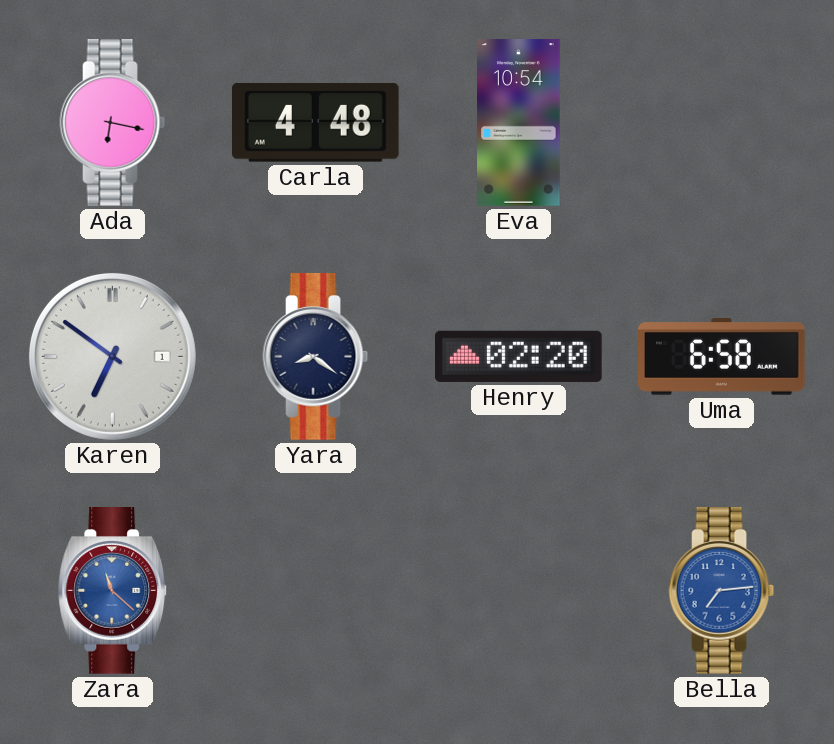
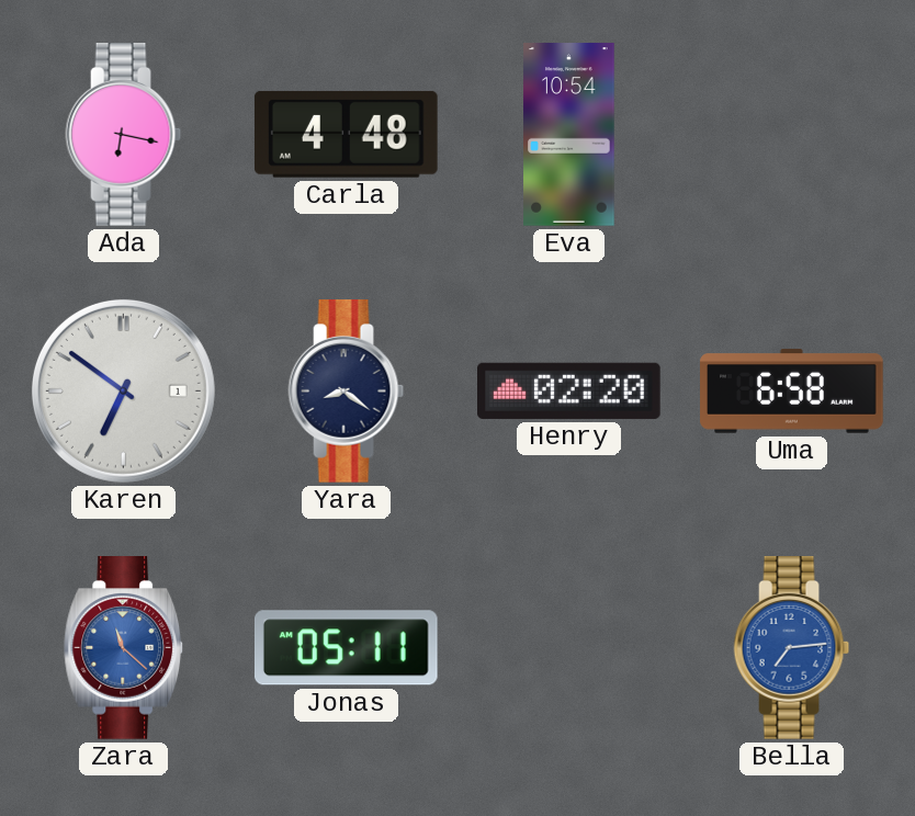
Jonas: none -> 05:11
